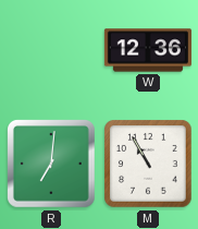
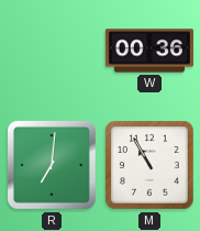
W: 12:36 -> 00:36
